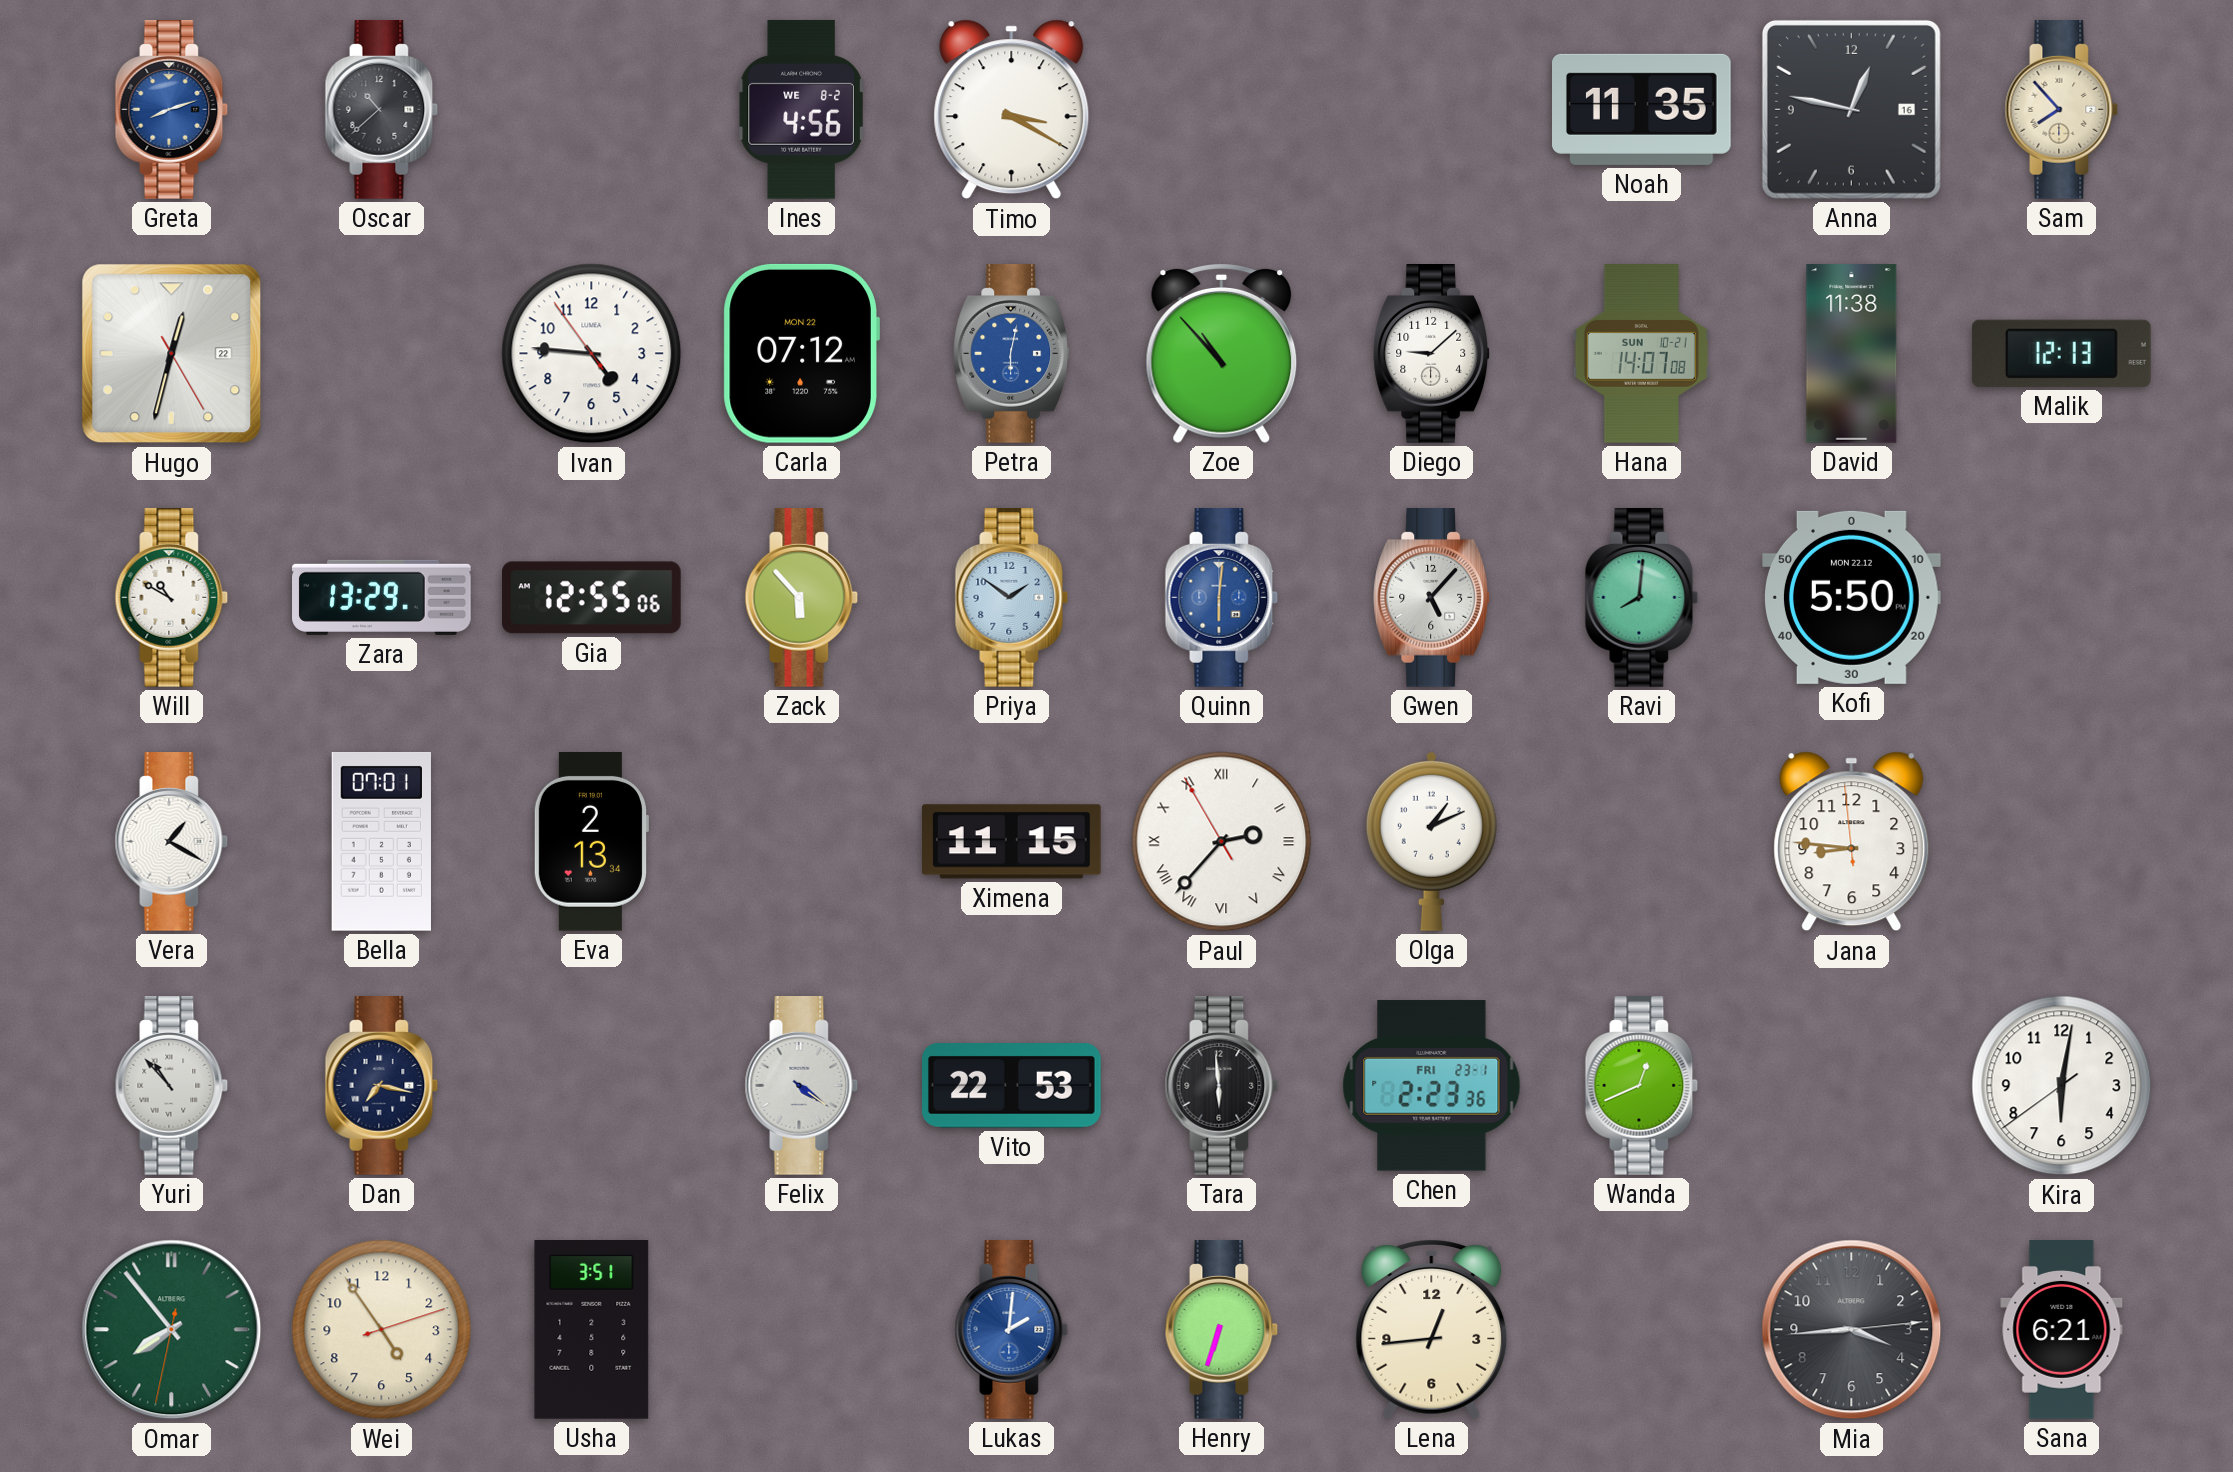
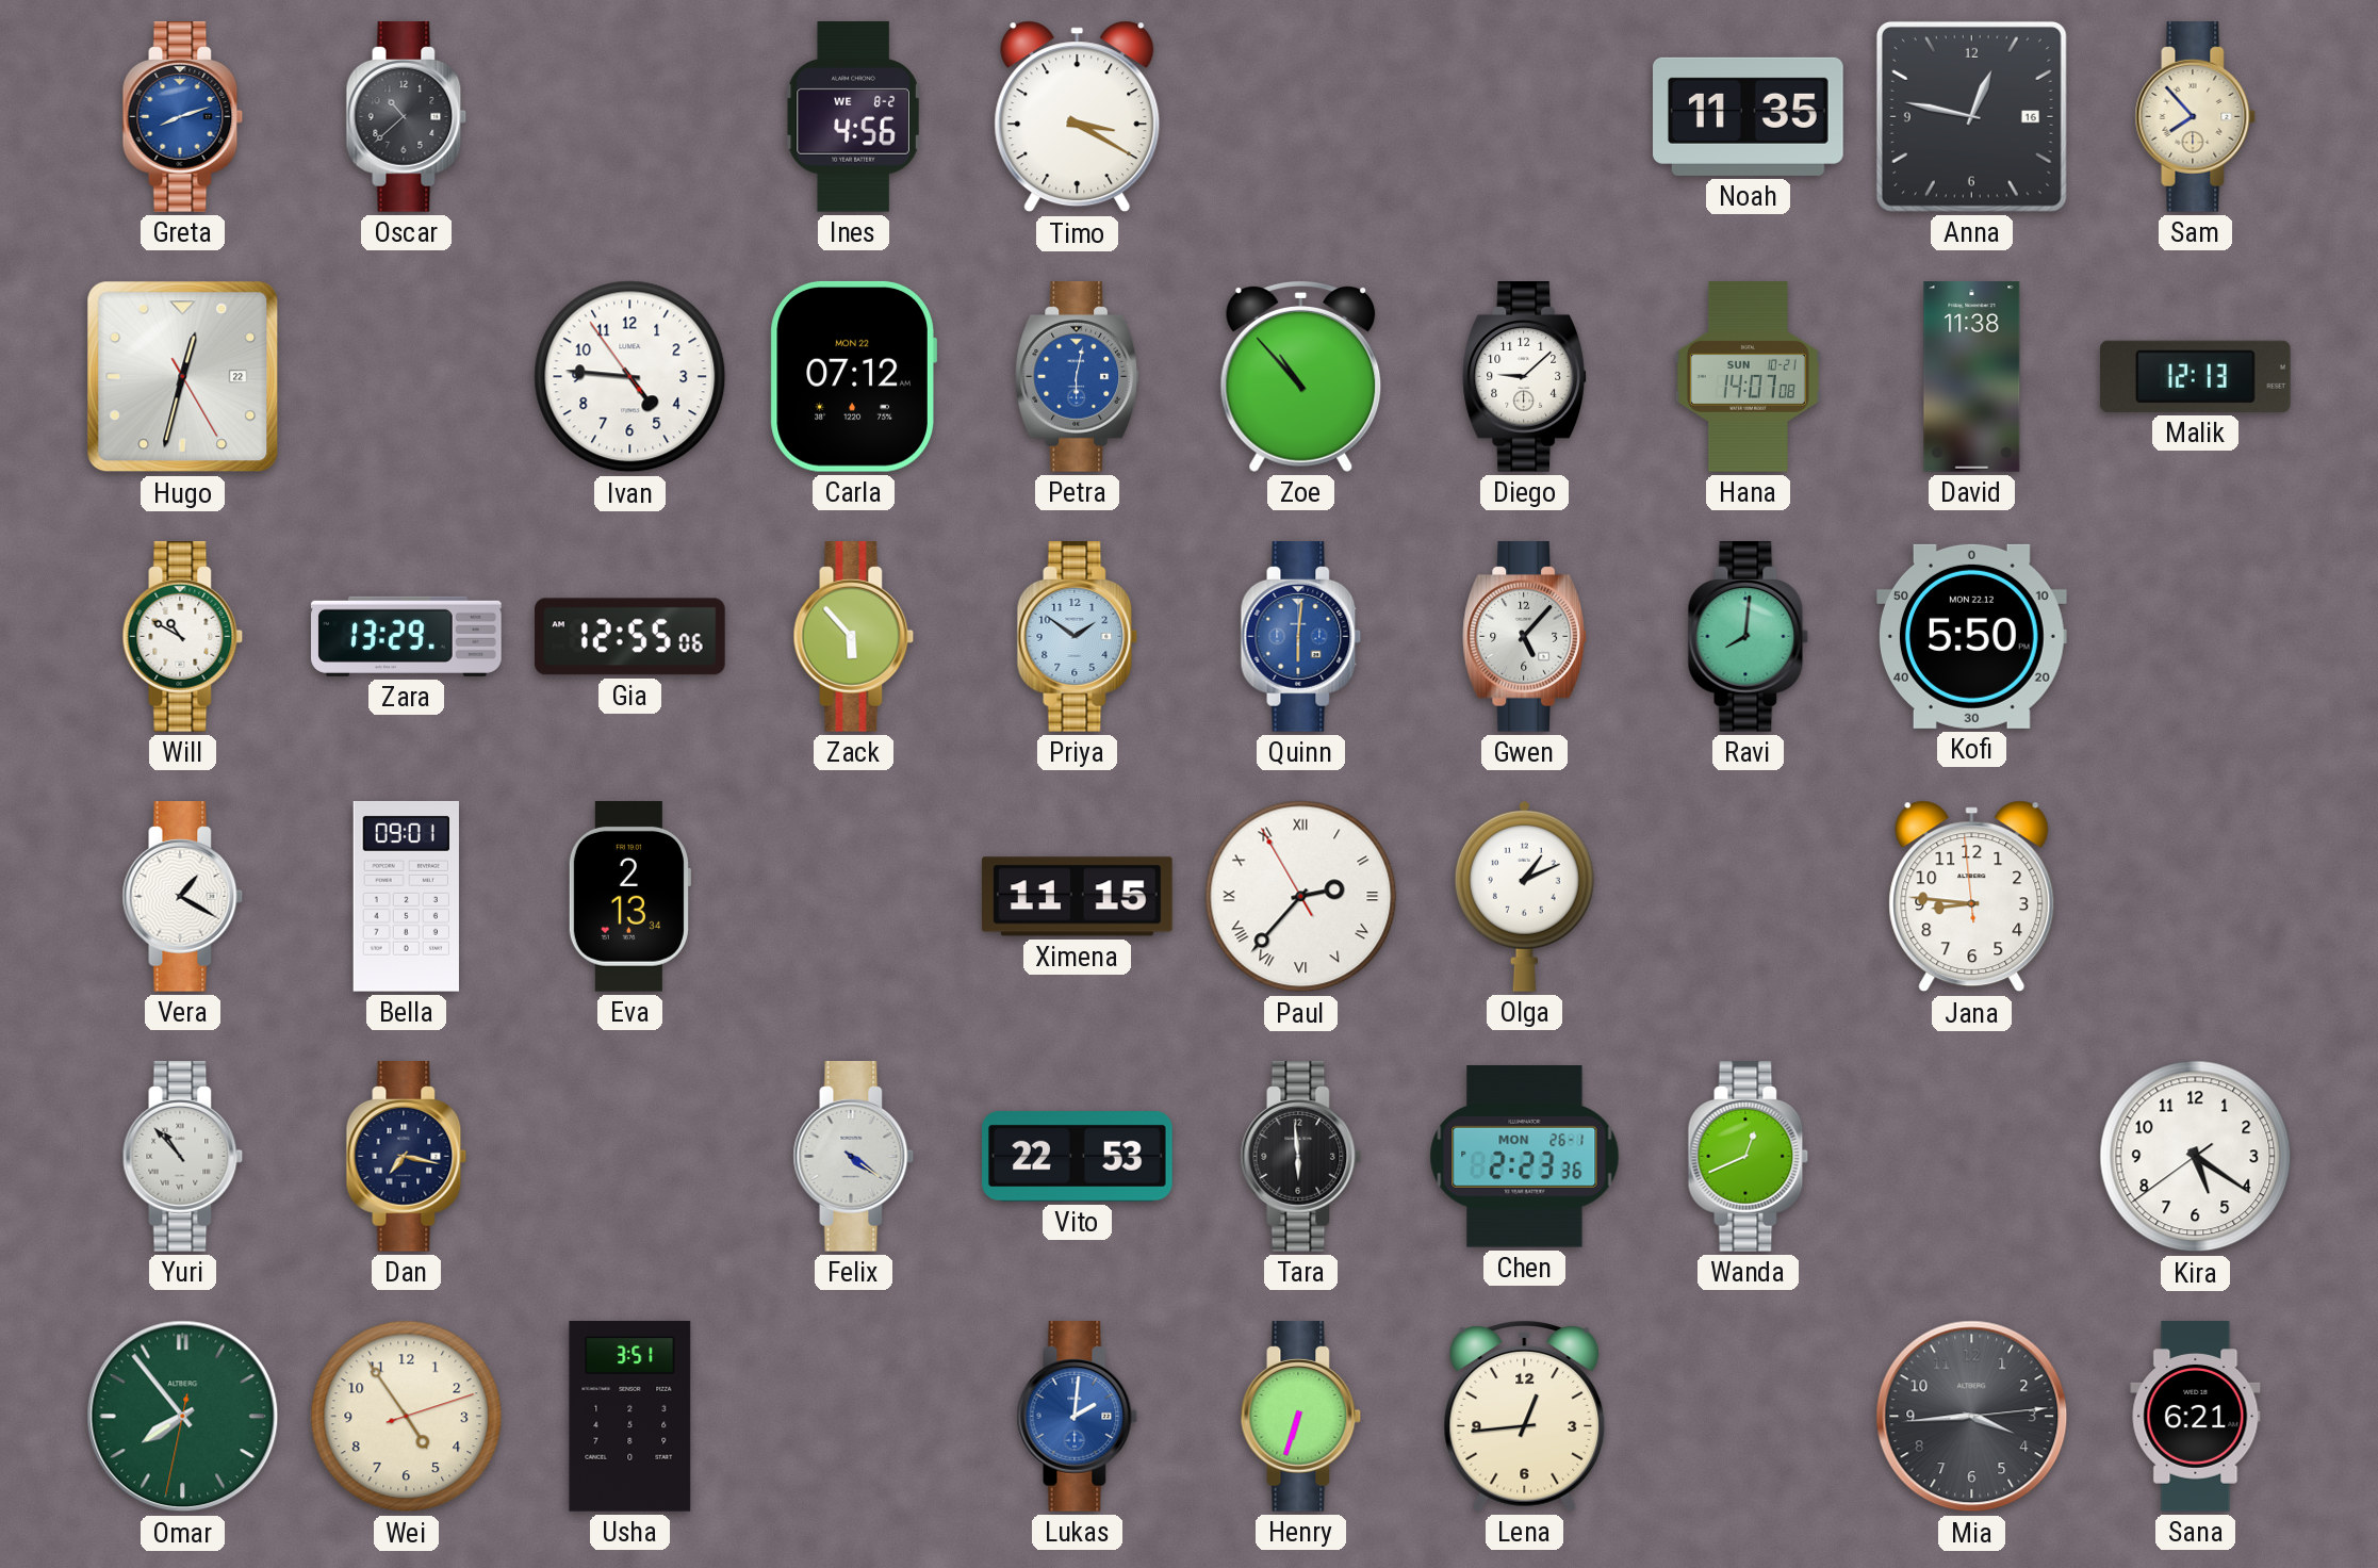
Bella: 07:01 -> 09:01
Chen date: FRI 23-1 -> MON 26-1
Kira: 6:01 -> 5:20
